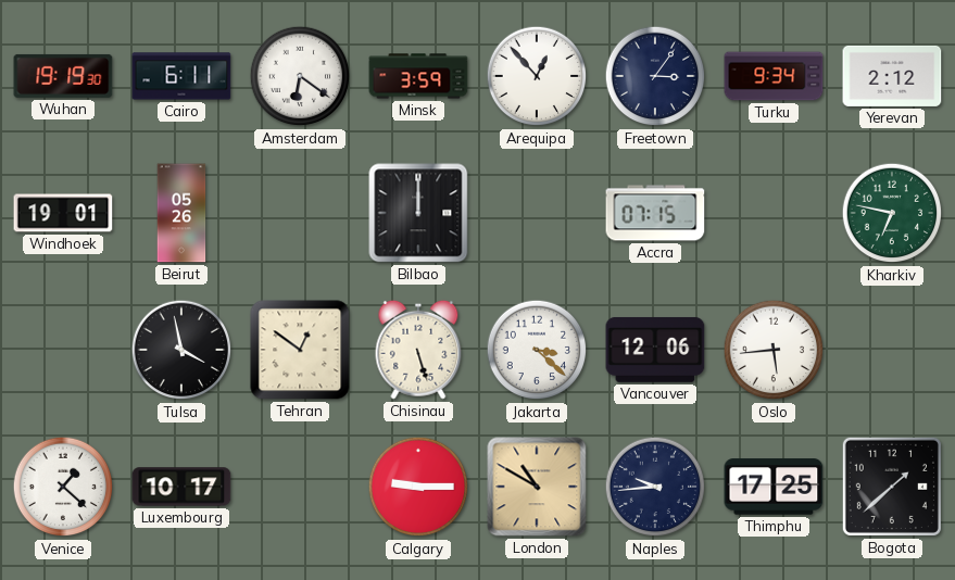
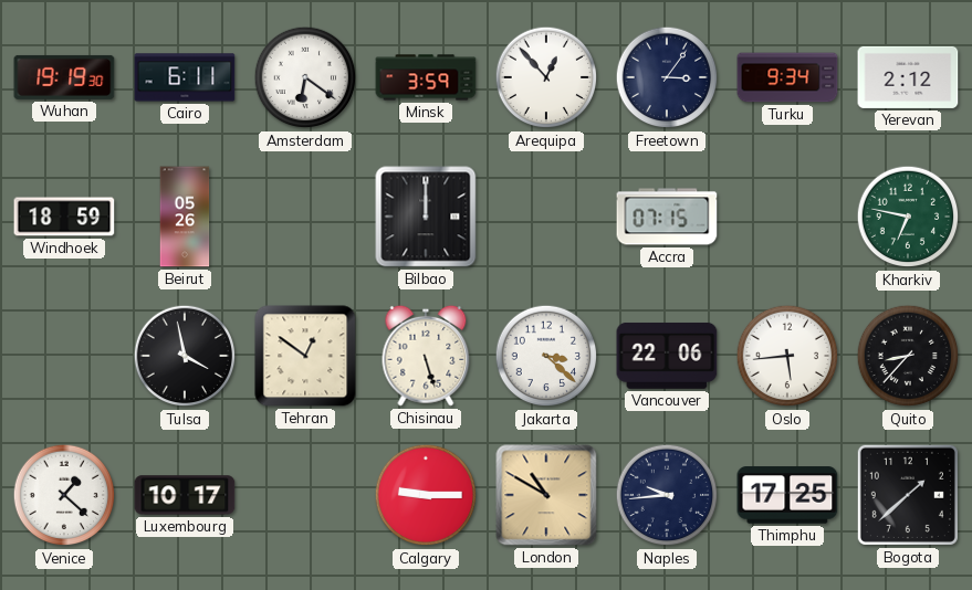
Windhoek: 19:01 -> 18:59
Vancouver: 12:06 -> 22:06
Quito: none -> 8:37
